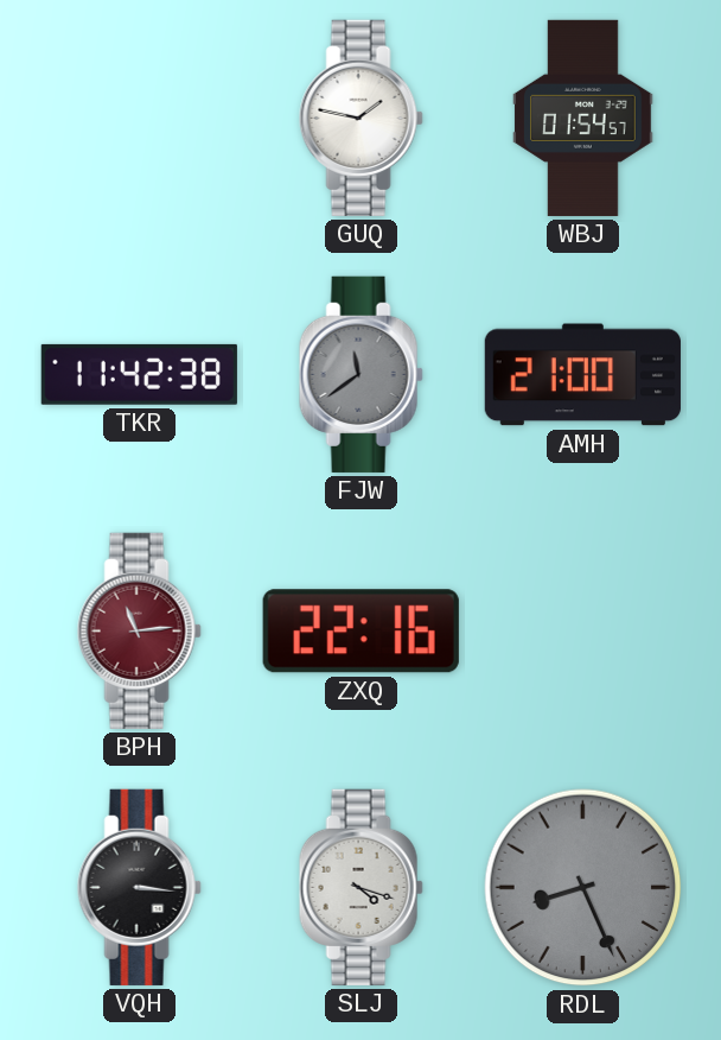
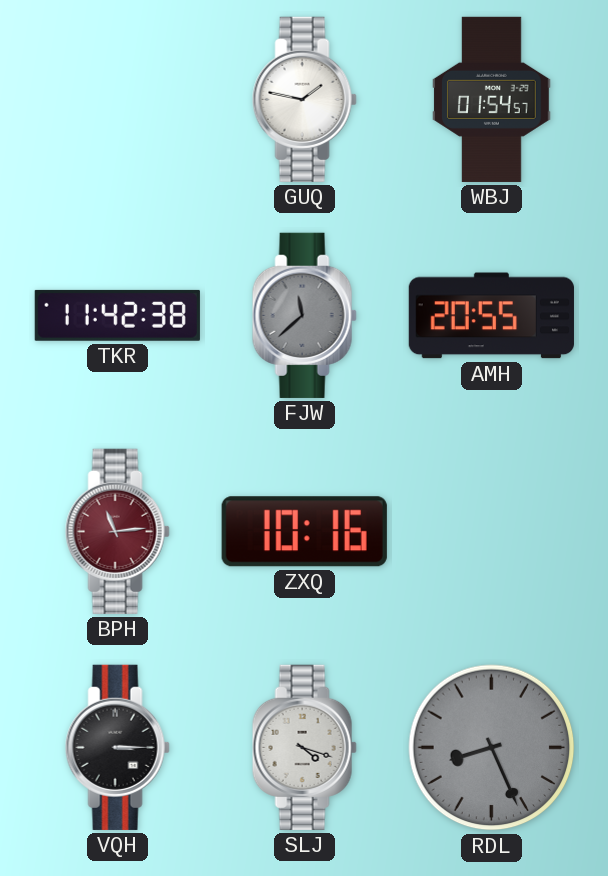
FJW: 11:39 -> 11:38
AMH: 21:00 -> 20:55
ZXQ: 22:16 -> 10:16
VQH: 3:16 -> 3:15
